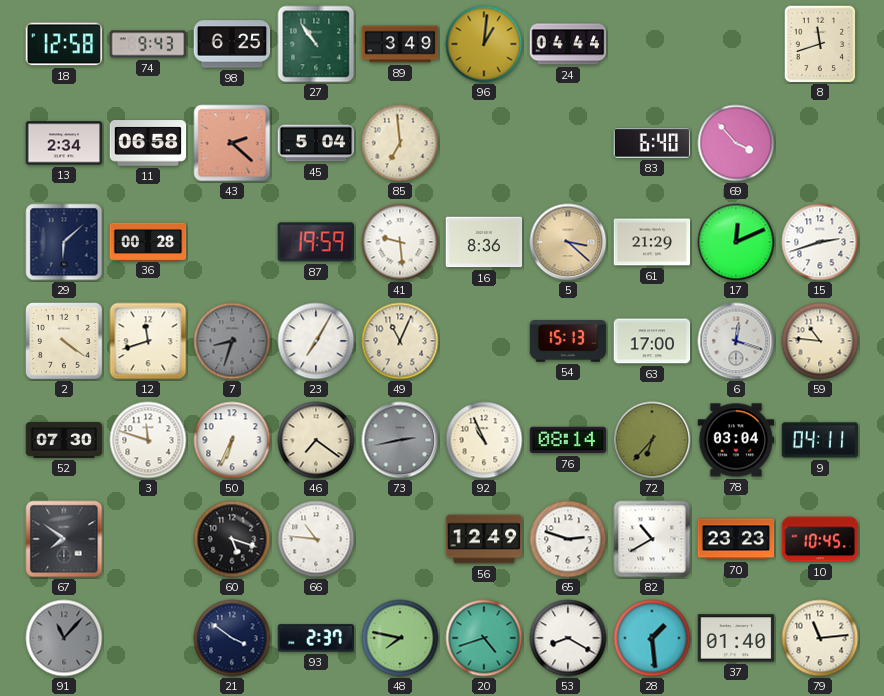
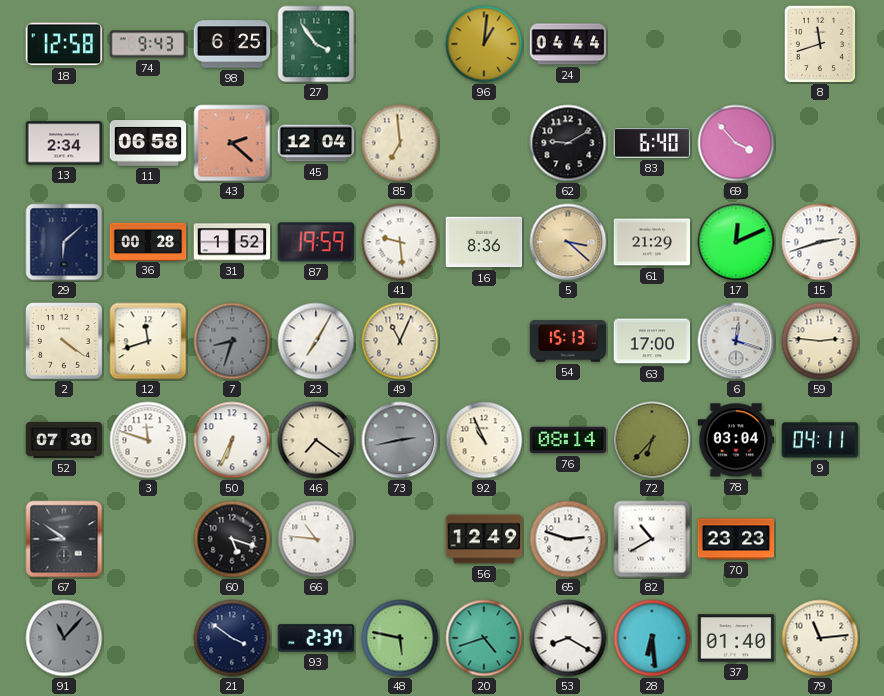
27: 10:54 -> 3:54
89: 3:49 -> none
45: 5:04 -> 12:04
62: none -> 9:10
31: none -> 1:52
59: 10:46 -> 2:46
67: 7:51 -> 8:51
10: 10:45 -> none
48: 7:47 -> 5:47
28: 1:29 -> 6:29
